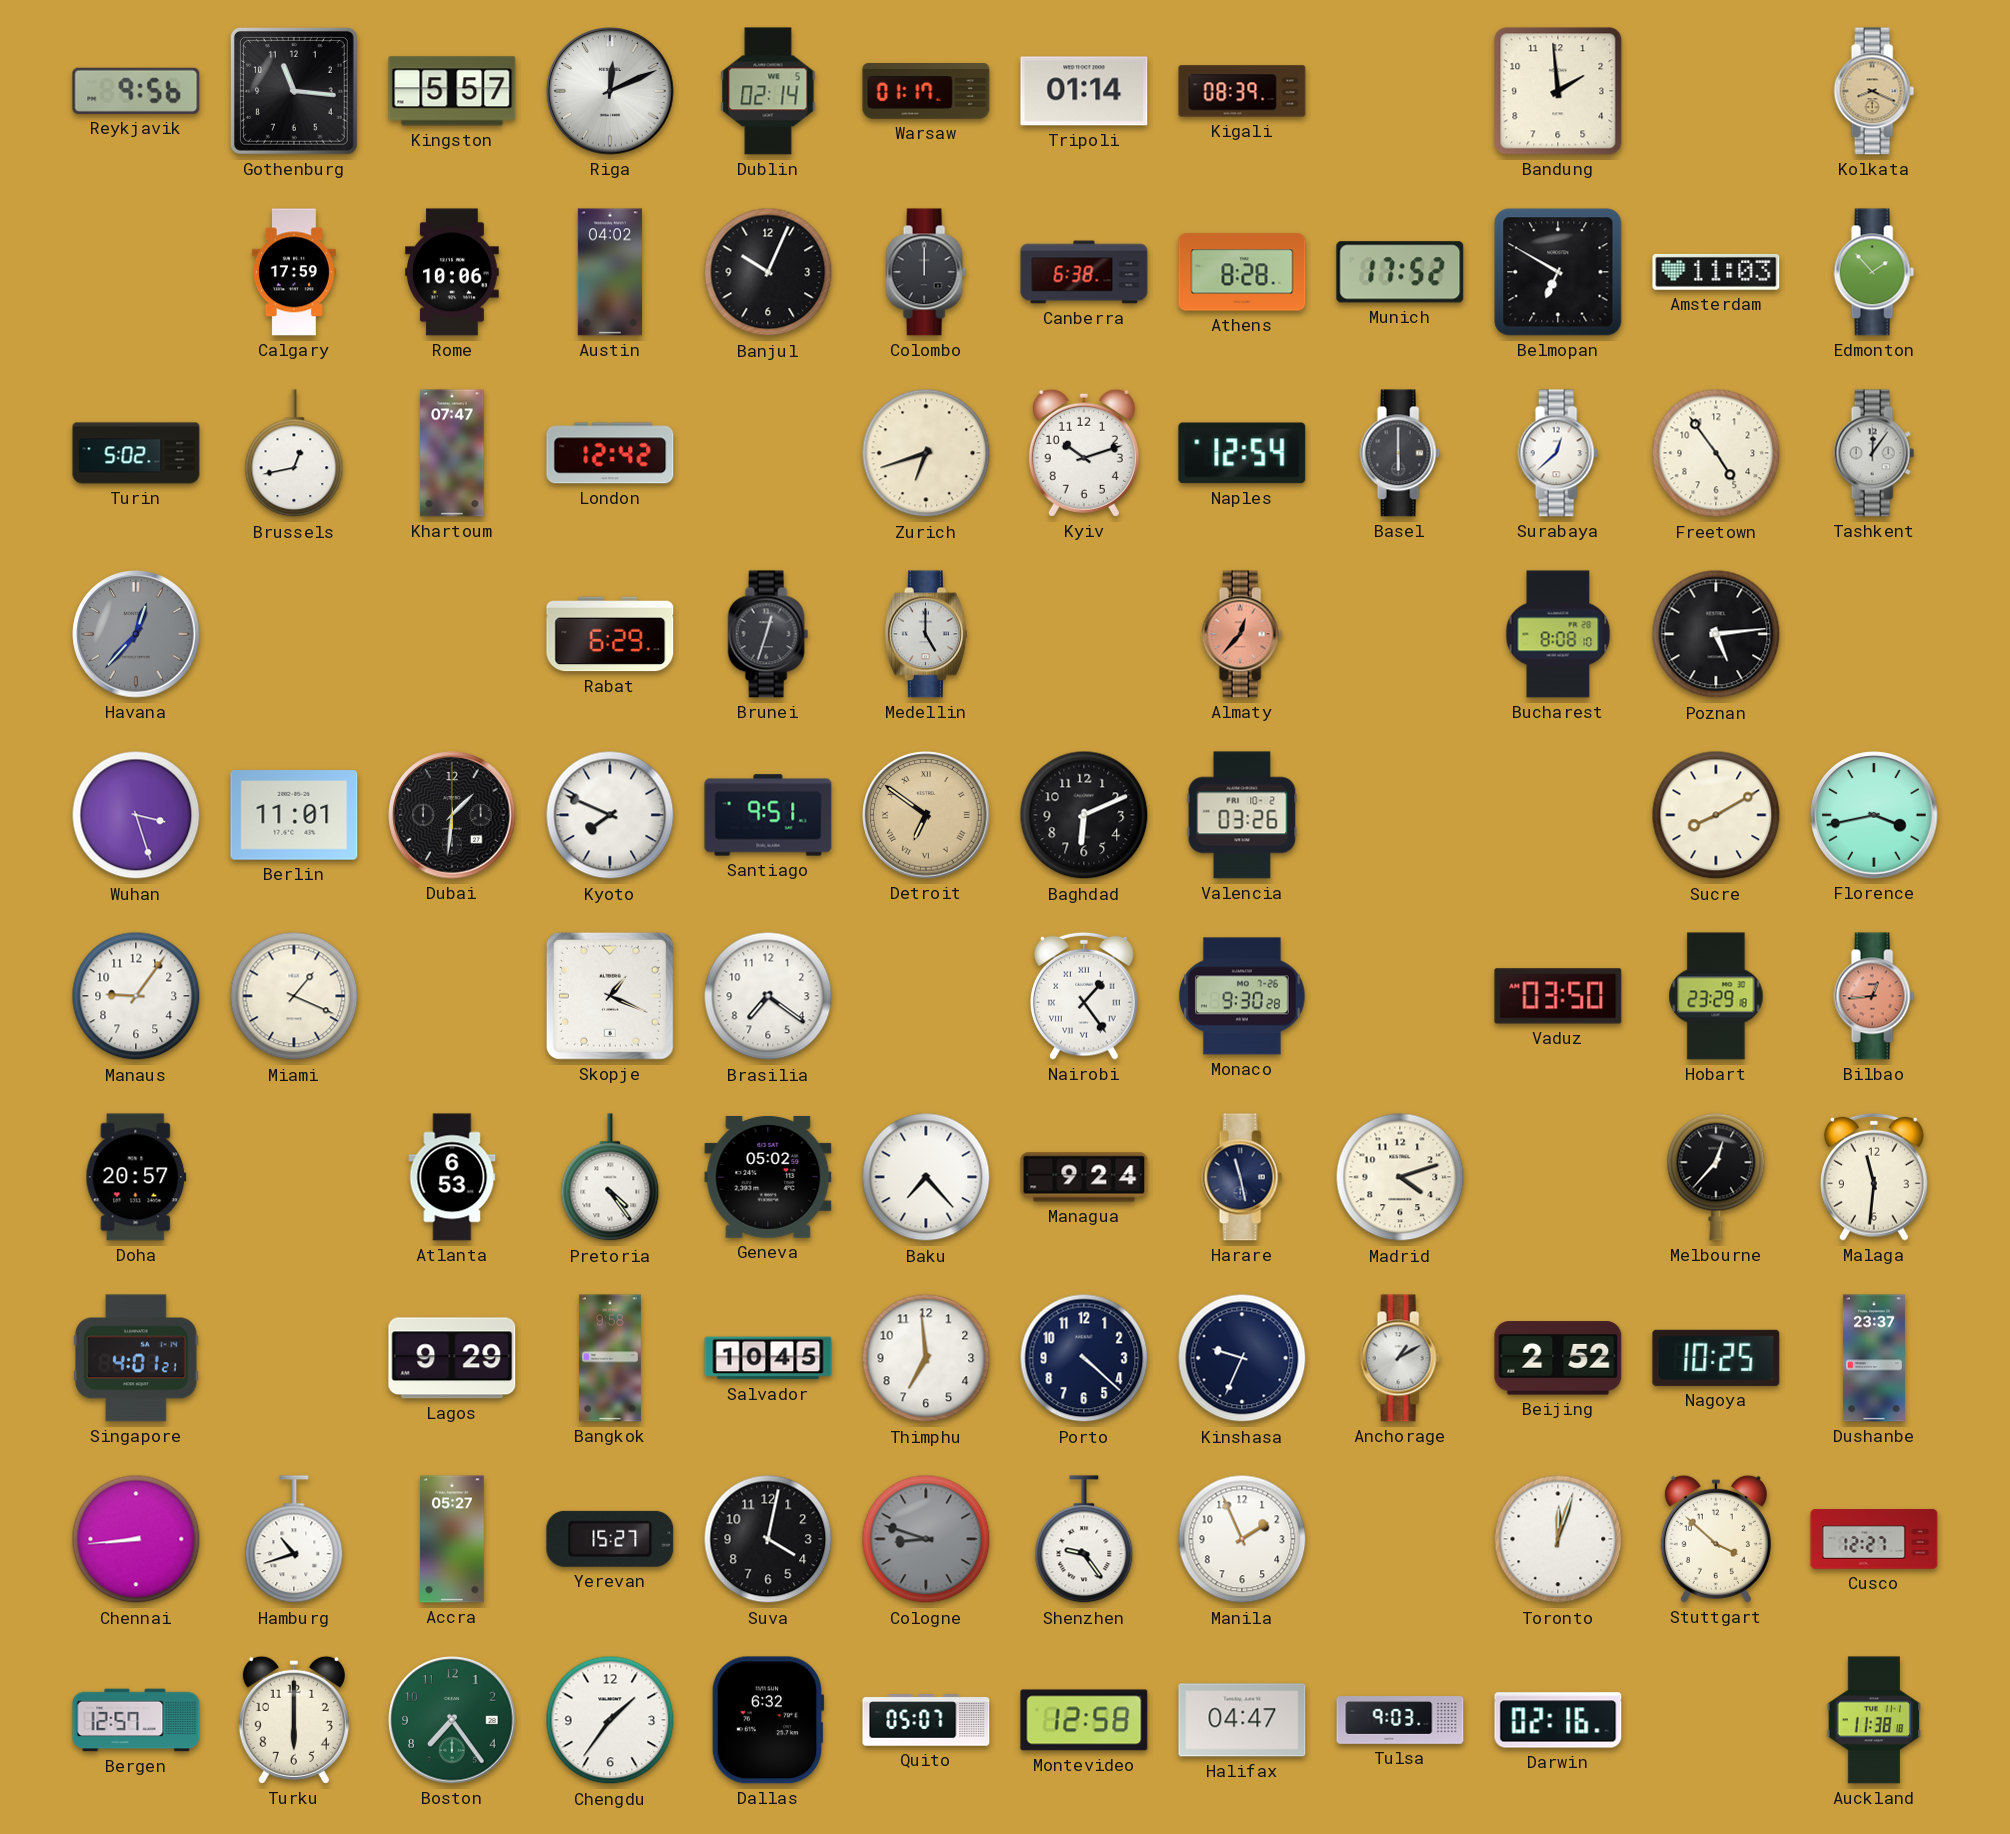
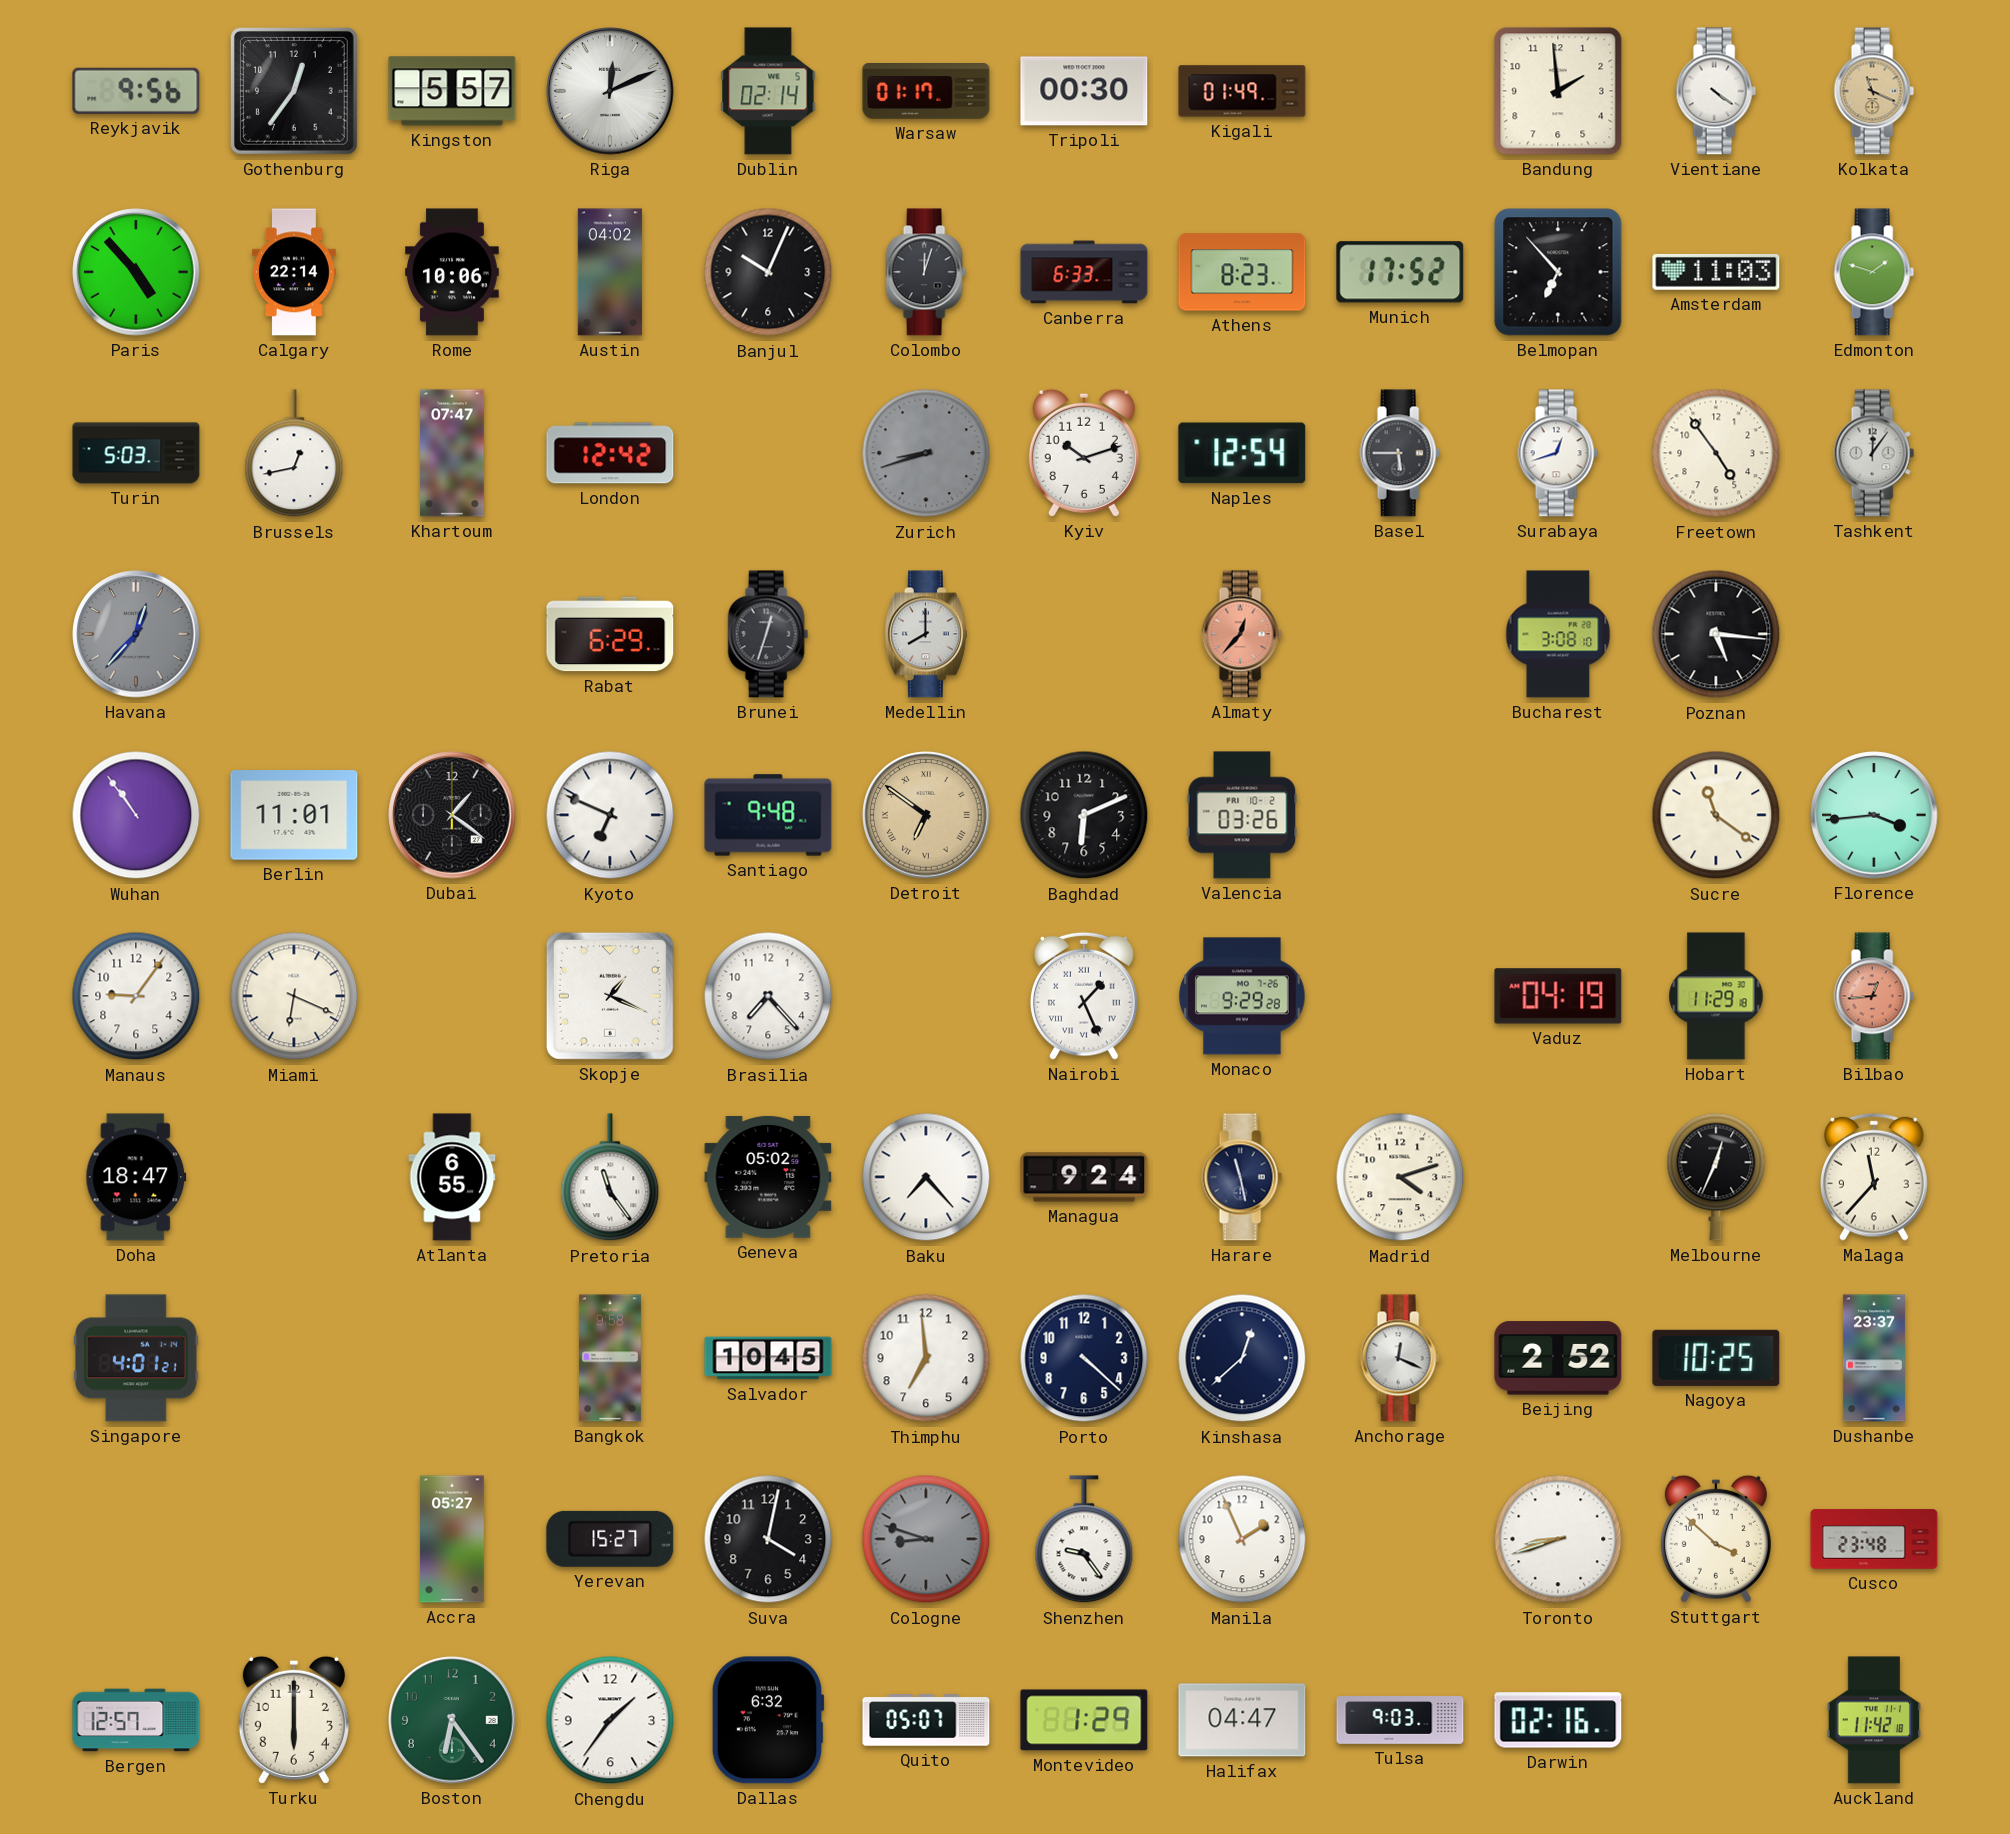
Gothenburg: 11:16 -> 12:36
Tripoli: 01:14 -> 00:30
Kigali: 08:39 -> 01:49
Vientiane: none -> 4:21
Kolkata: 8:19 -> 11:19
Paris: none -> 4:53
Calgary: 17:59 -> 22:14
Colombo: 12:00 -> 12:03
Canberra: 6:38 -> 6:33
Athens: 8:28 -> 8:23
Belmopan: 6:50 -> 6:53
Edmonton: 1:53 -> 1:48
Turin: 5:02 -> 5:03
Zurich: 6:42 -> 8:42
Zurich dial: cream -> grey
Basel: 6:00 -> 5:45
Surabaya: 12:38 -> 12:42
Medellin: 5:00 -> 8:00
Bucharest: 8:08 -> 3:08
Poznan: 5:14 -> 5:16
Wuhan: 3:27 -> 10:54
Dubai: 1:31 -> 1:21
Kyoto: 7:49 -> 6:49
Santiago: 9:51 -> 9:48
Sucre: 8:10 -> 11:21
Florence: 3:43 -> 3:44
Miami: 1:19 -> 6:19
Brasilia: 7:21 -> 7:23
Nairobi: 1:24 -> 1:26
Monaco: 9:30 -> 9:29
Vaduz: 03:50 -> 04:19
Hobart: 23:29 -> 11:29
Doha: 20:57 -> 18:47
Atlanta: 6:53 -> 6:55
Pretoria: 4:24 -> 11:24
Melbourne: 12:37 -> 12:34
Malaga: 11:31 -> 11:37
Lagos: 9:29 -> none
Kinshasa: 9:34 -> 12:38
Anchorage: 1:10 -> 12:19
Chennai: 8:44 -> none
Hamburg: 10:42 -> none
Toronto: 12:03 -> 8:42
Cusco: 12:27 -> 23:48
Boston: 7:24 -> 6:24
Montevideo: 12:58 -> 1:29
Auckland: 11:38 -> 11:42
